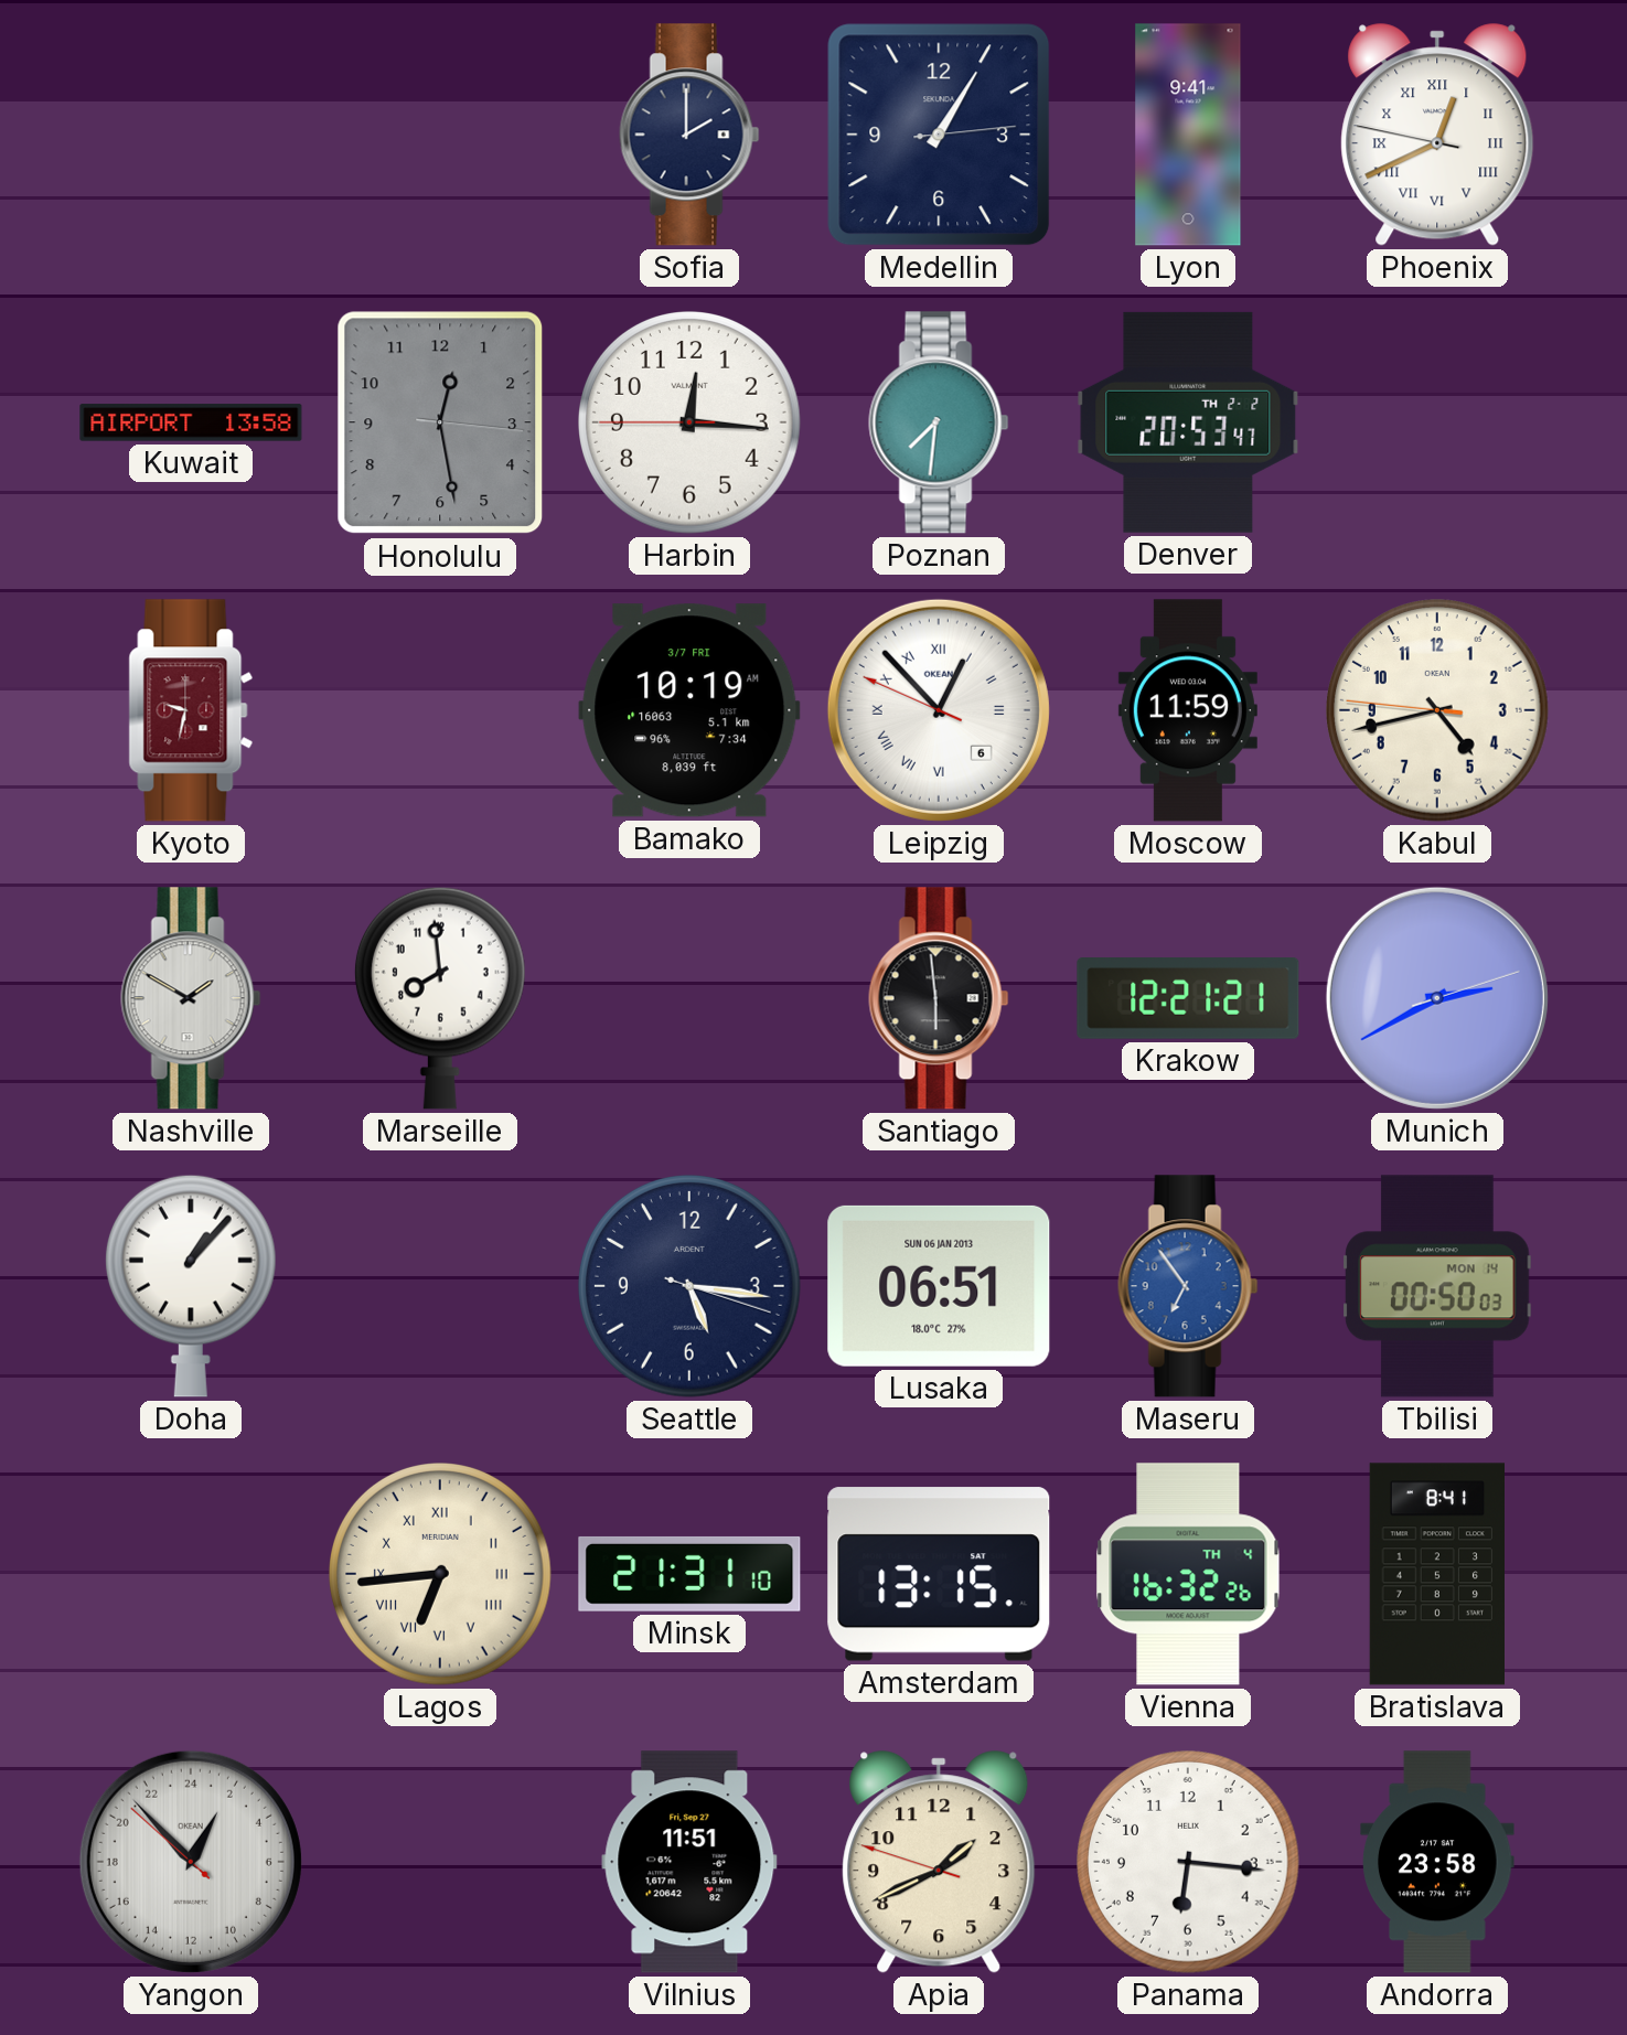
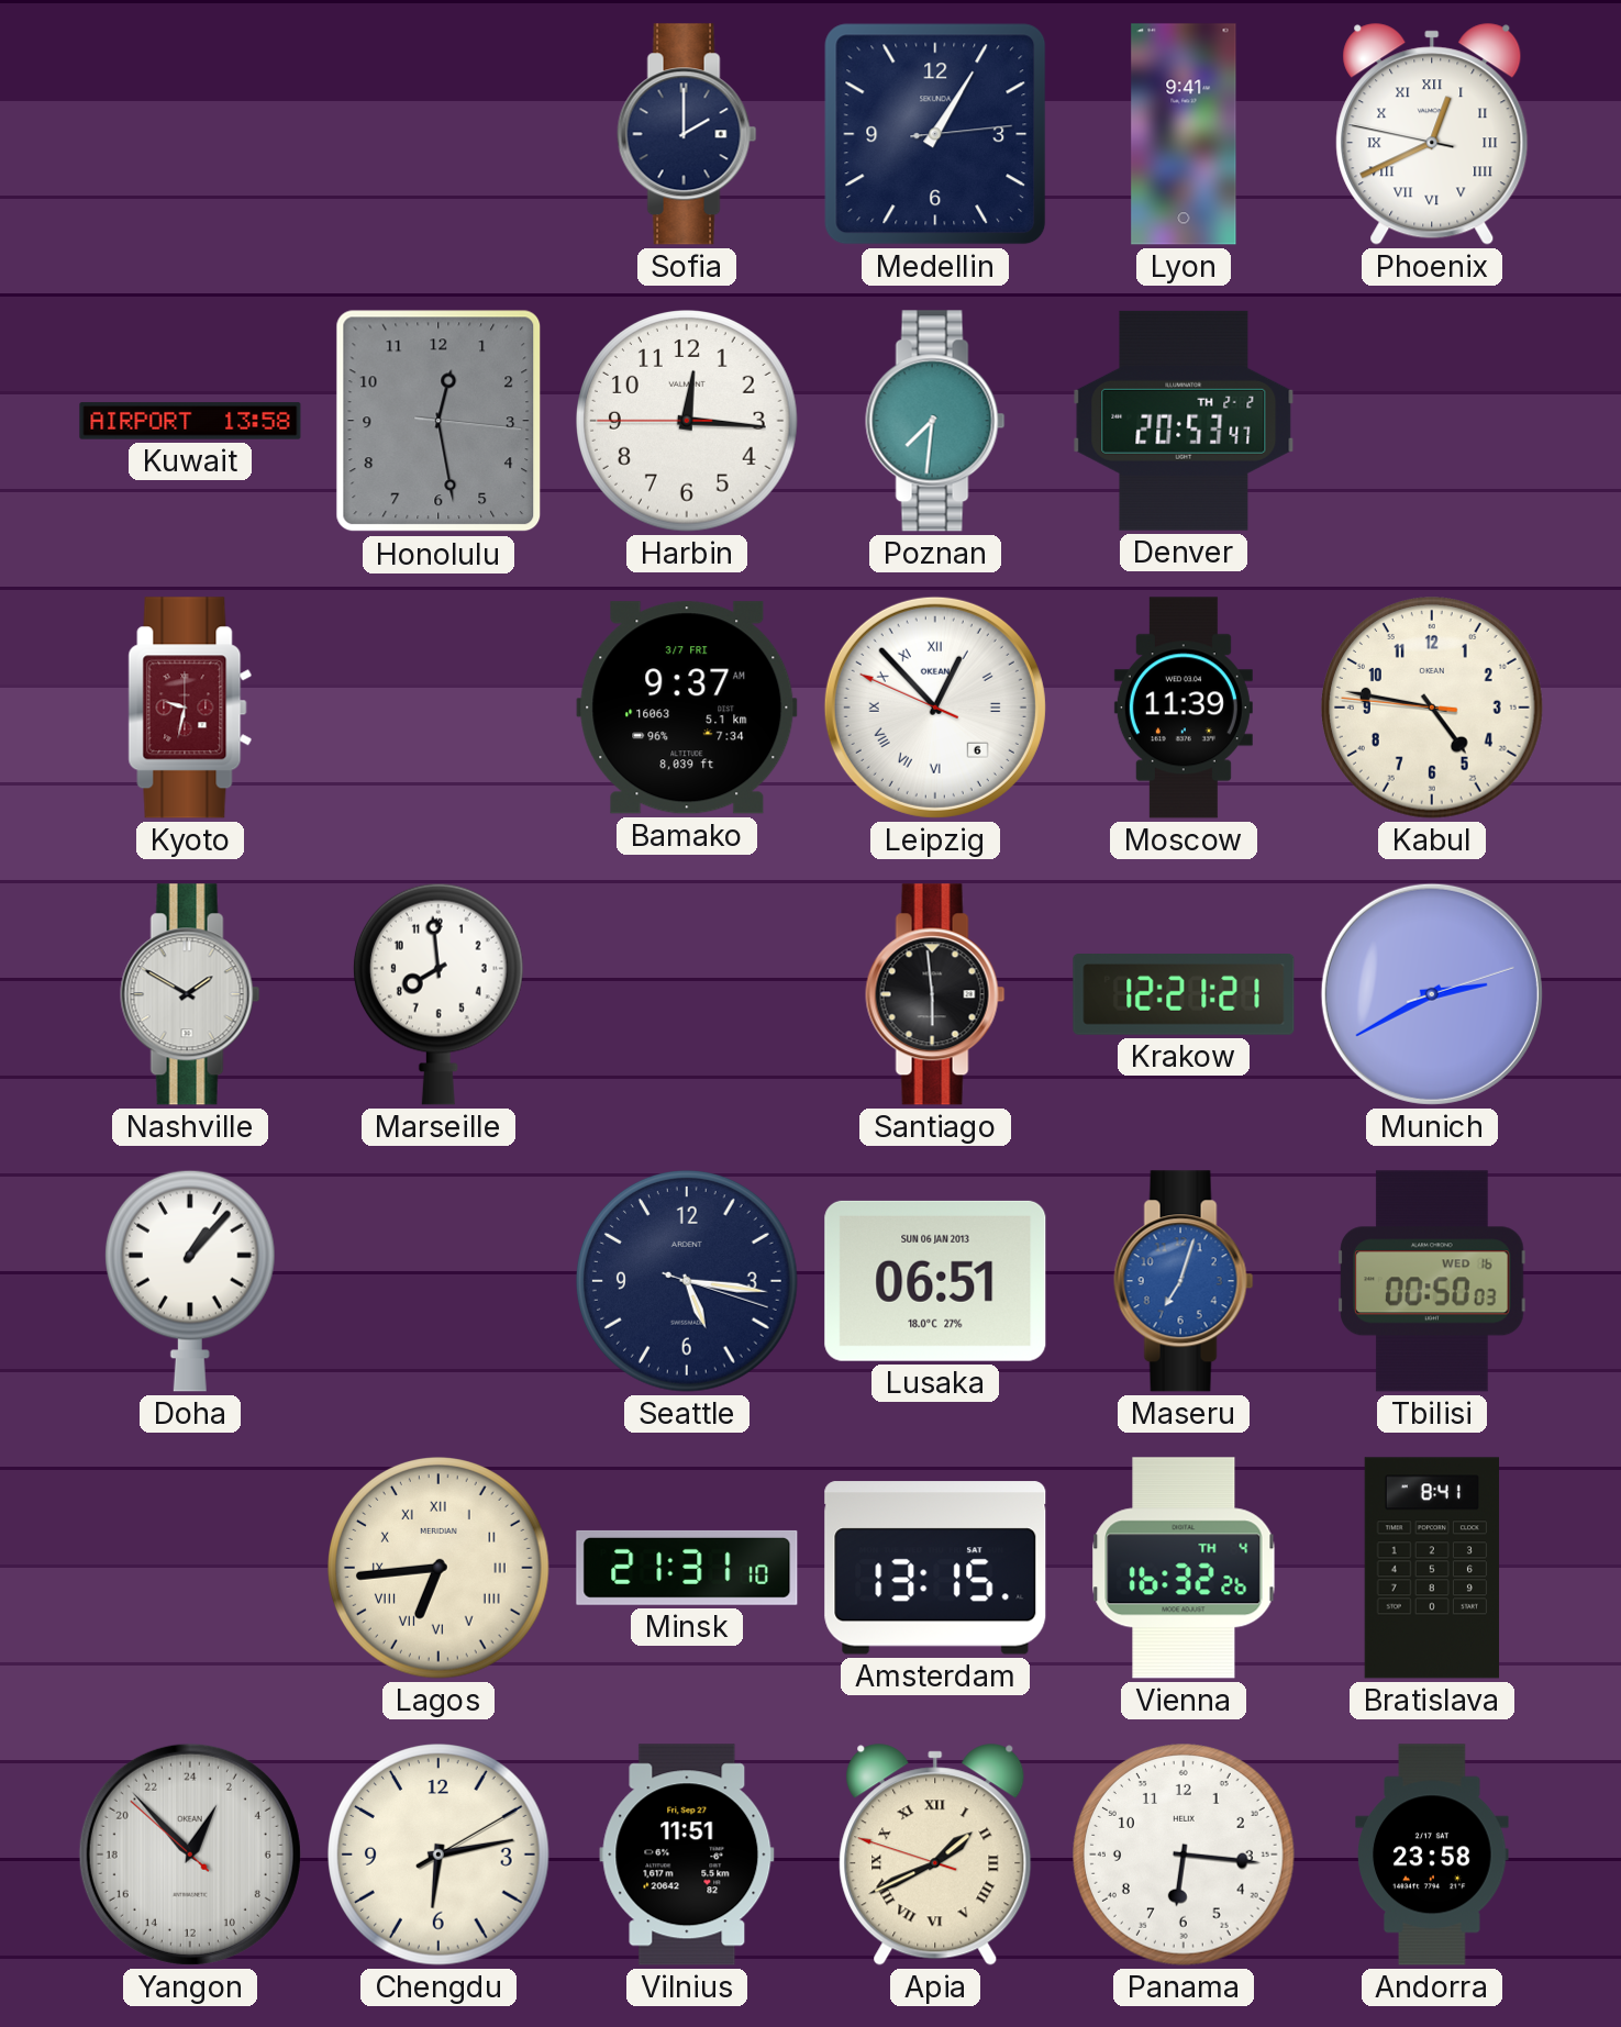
Bamako: 10:19 -> 9:37
Moscow: 11:59 -> 11:39
Kabul: 4:42 -> 4:46
Maseru: 6:54 -> 7:03
Tbilisi date: MON 14 -> WED 16
Chengdu: none -> 6:13
Apia numerals: Arabic -> Roman
